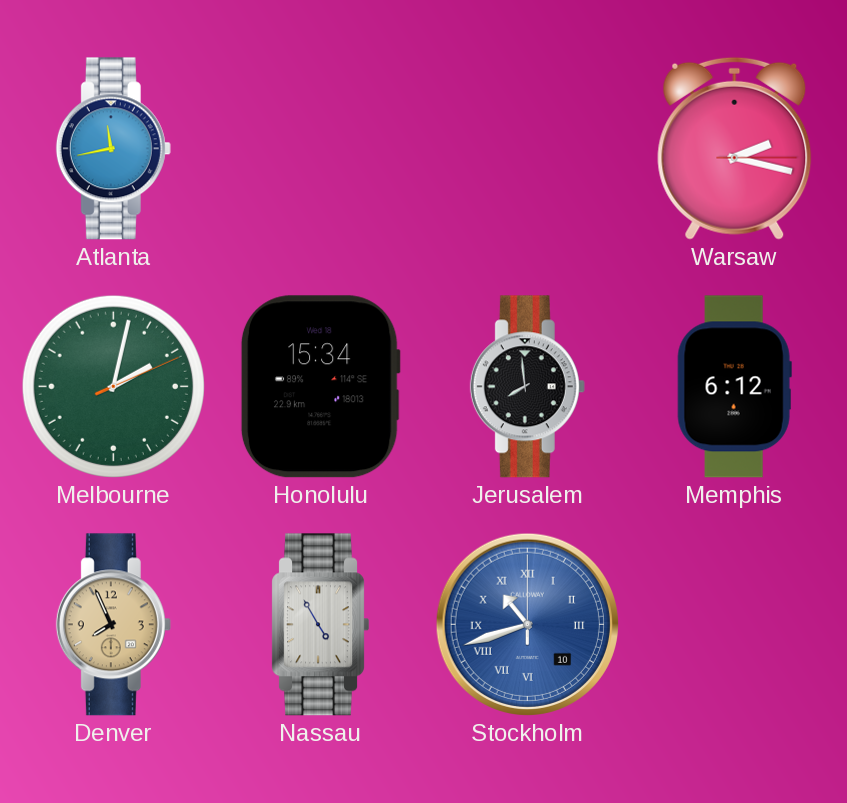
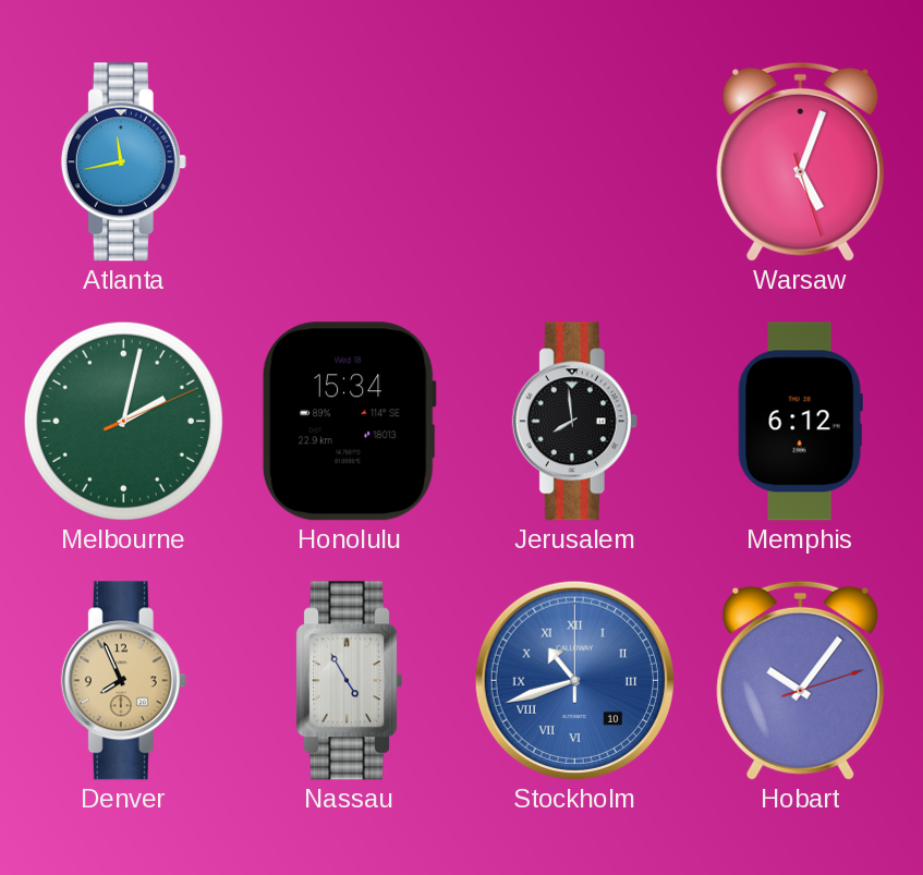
Warsaw: 2:17 -> 5:03
Hobart: none -> 10:06
